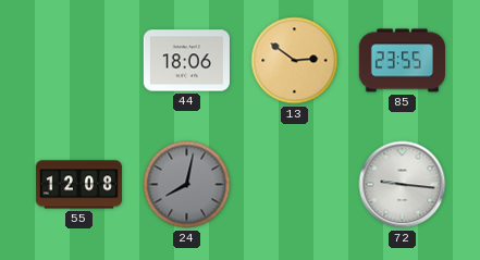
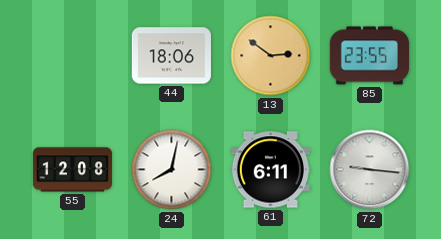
24 dial: grey -> white
61: none -> 6:11
